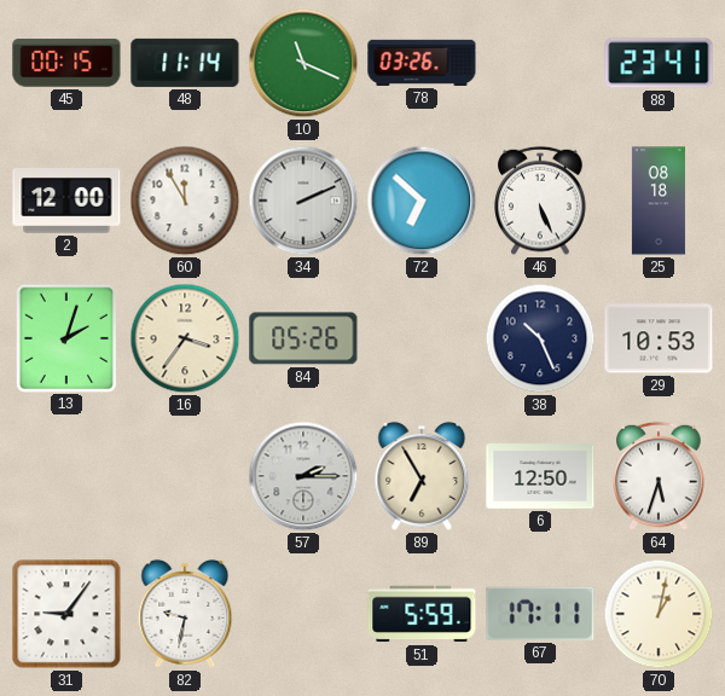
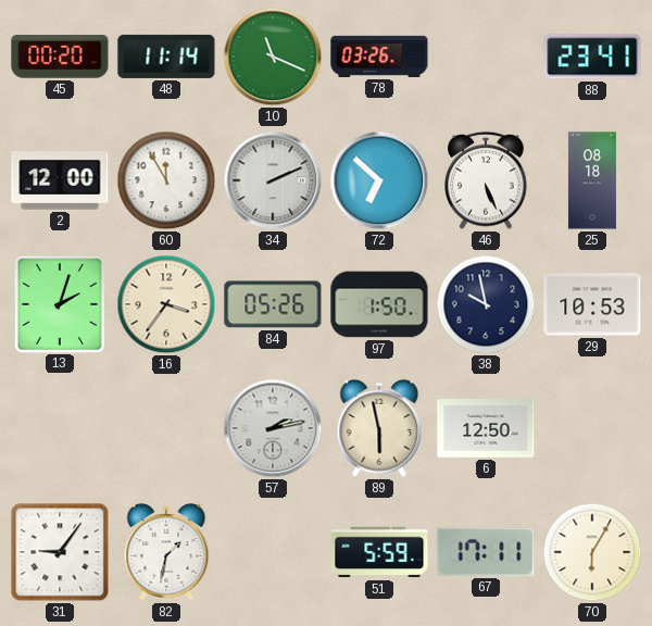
45: 00:15 -> 00:20
97: none -> 1:50
38: 10:26 -> 9:58
57: 2:15 -> 2:13
89: 6:55 -> 5:58
64: 5:33 -> none
82: 9:32 -> 1:32
70: 1:02 -> 6:05
